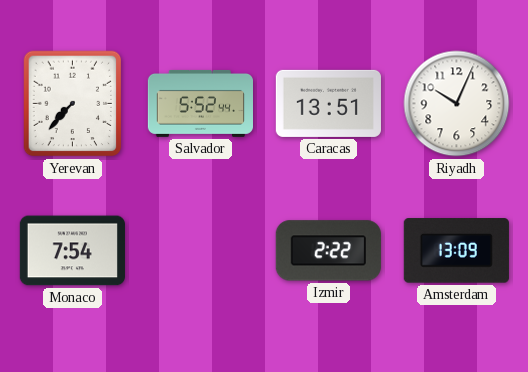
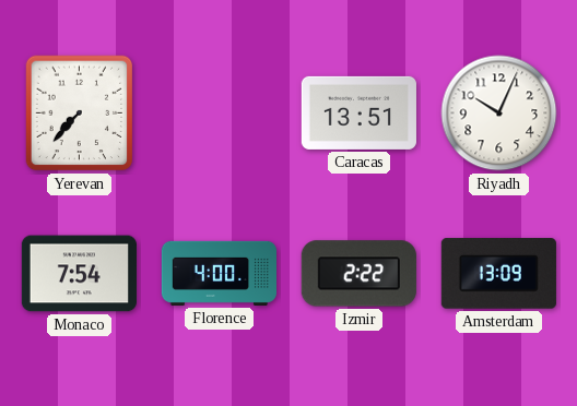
Salvador: 5:52 -> none
Florence: none -> 4:00
